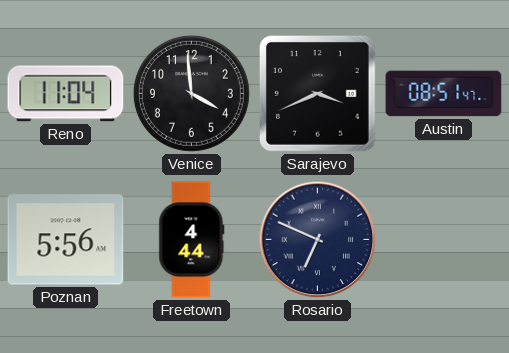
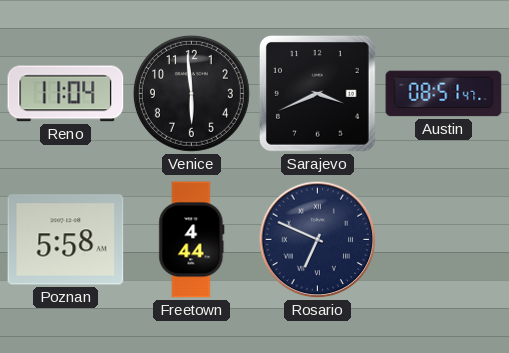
Venice: 3:59 -> 5:59
Poznan: 5:56 -> 5:58
